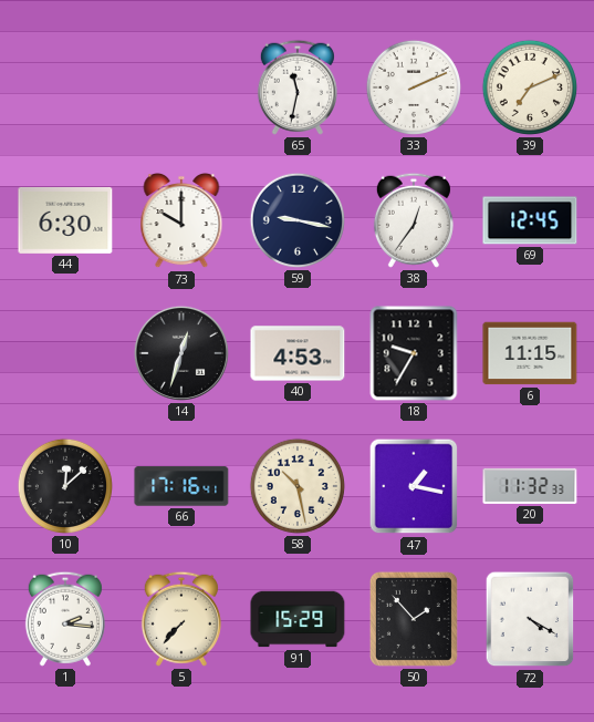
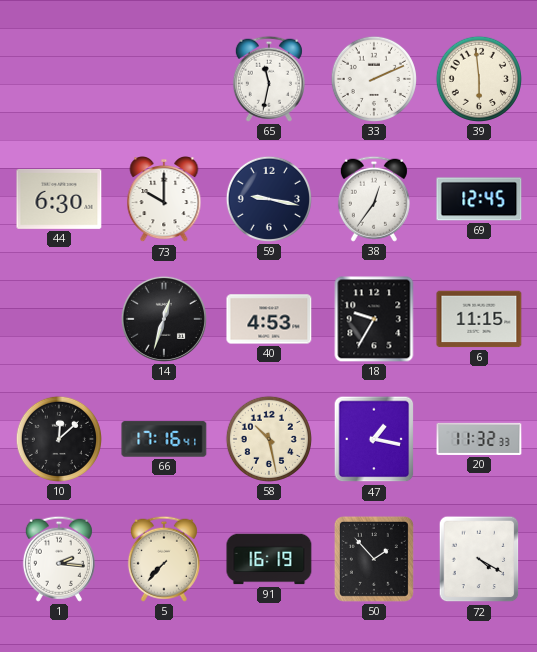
39: 7:11 -> 5:59
91: 15:29 -> 16:19
